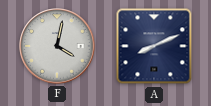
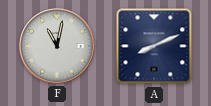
F: 4:02 -> 11:02
